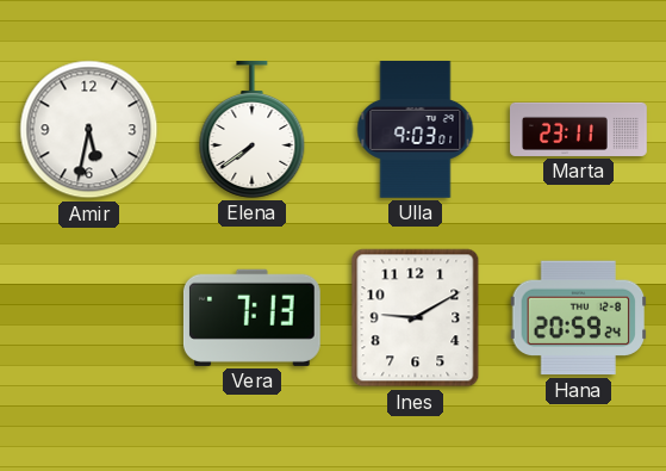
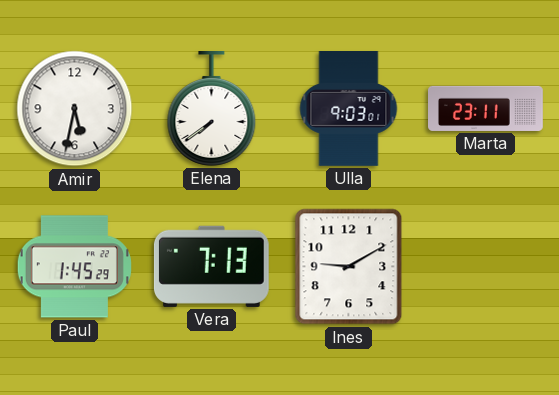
Paul: none -> 1:45
Hana: 20:59 -> none
